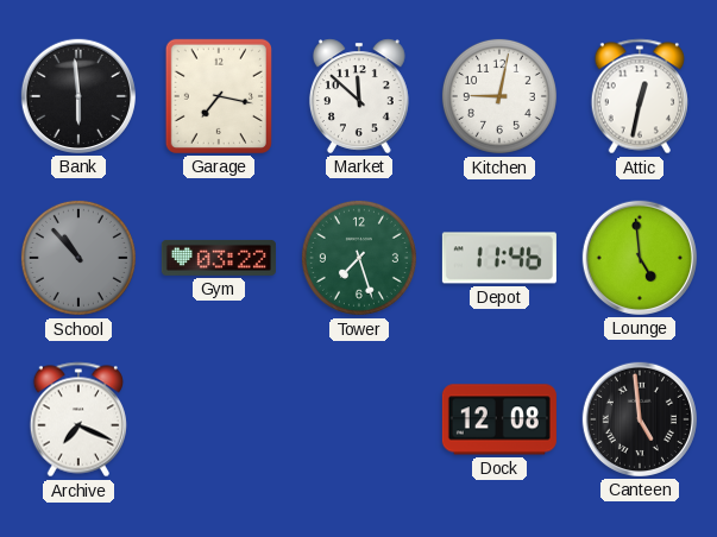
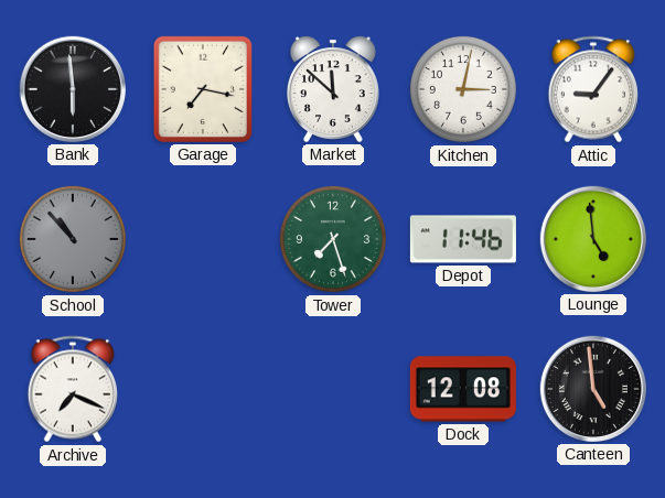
Kitchen: 9:02 -> 3:02
Attic: 12:32 -> 9:06
Gym: 03:22 -> none
